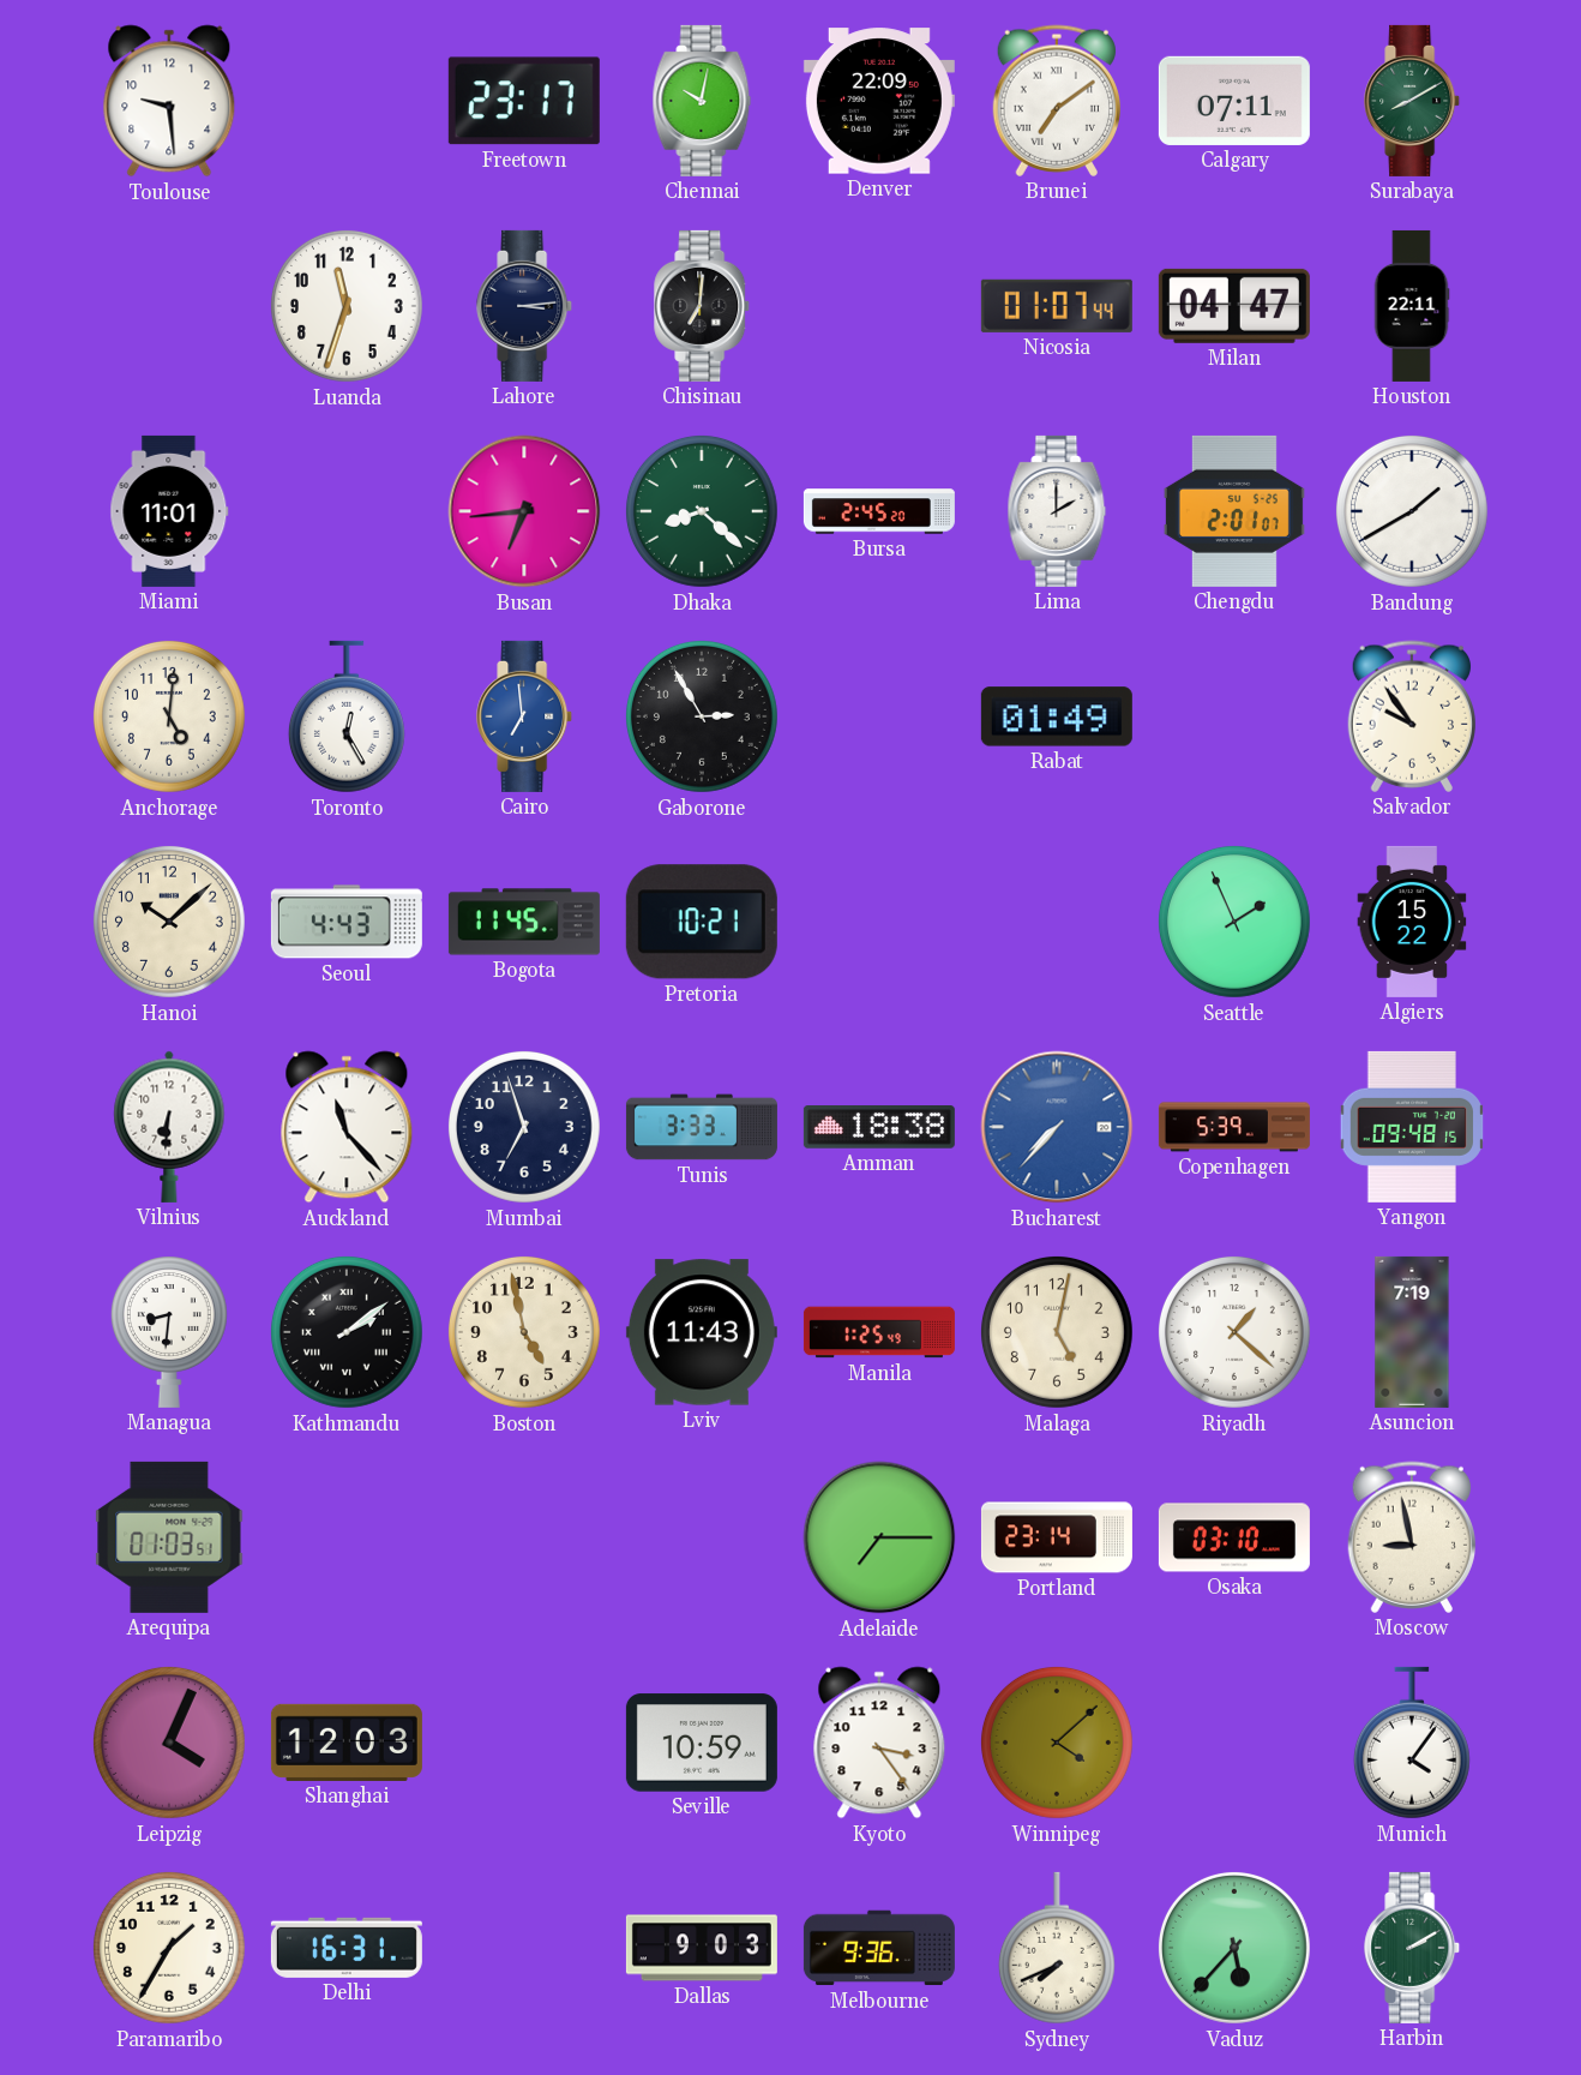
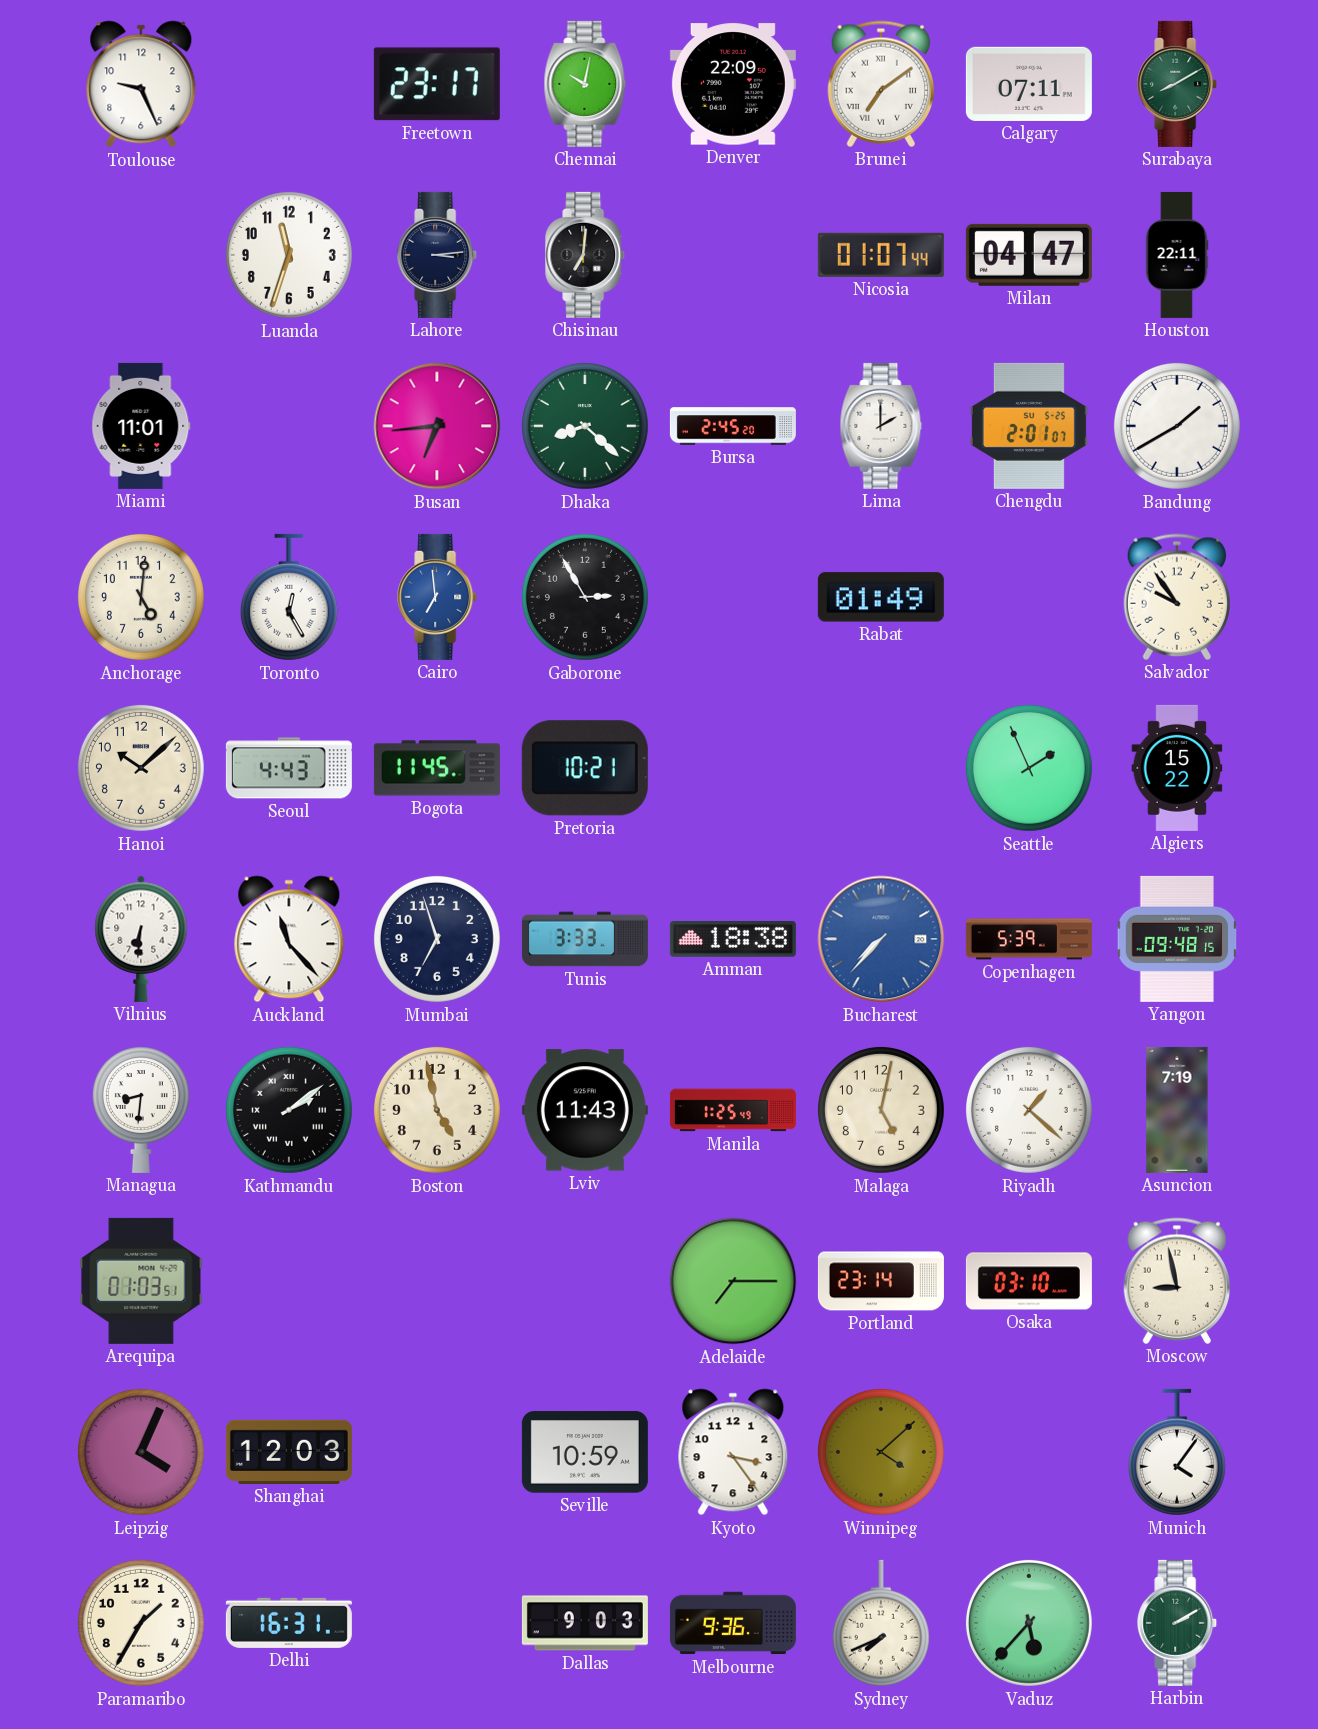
Toulouse: 9:29 -> 9:26
